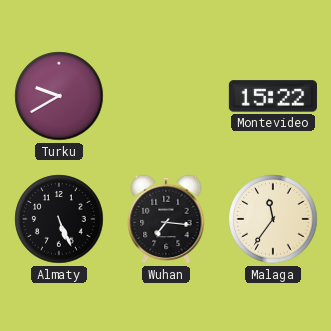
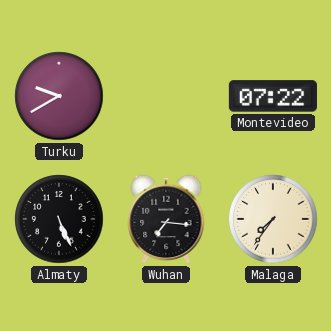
Montevideo: 15:22 -> 07:22
Malaga: 11:36 -> 7:36
